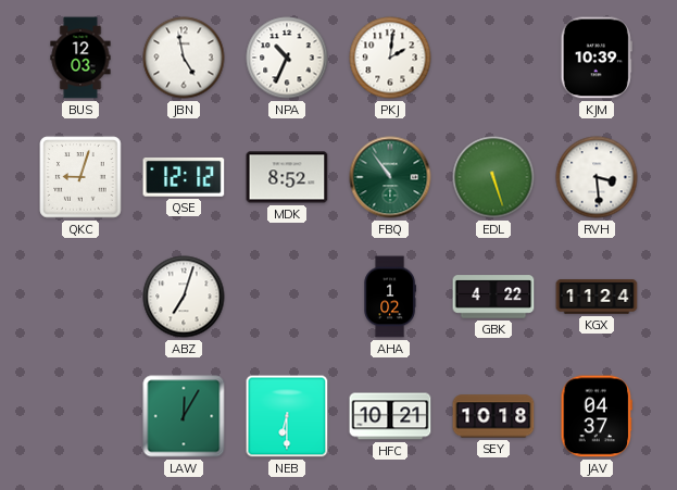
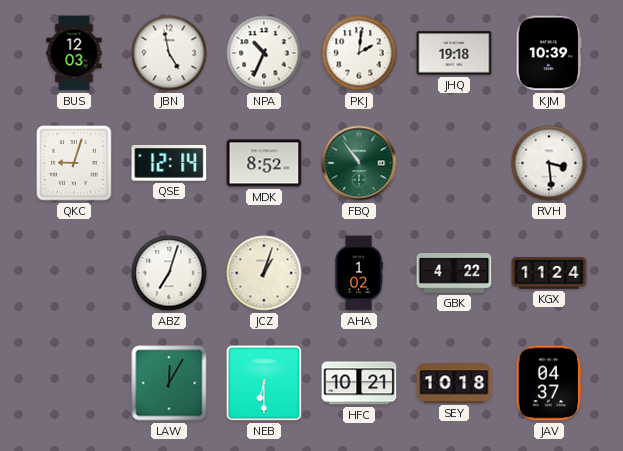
JHQ: none -> 19:18
QSE: 12:12 -> 12:14
EDL: 5:27 -> none
JCZ: none -> 1:03
